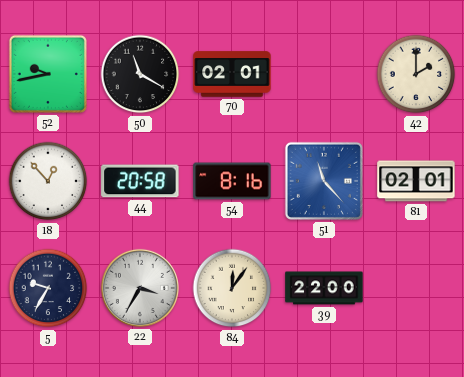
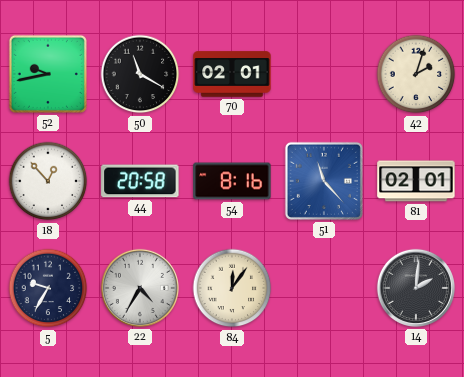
42: 2:00 -> 2:03
22: 3:35 -> 4:35
39: 22:00 -> none
14: none -> 2:01
